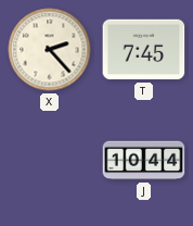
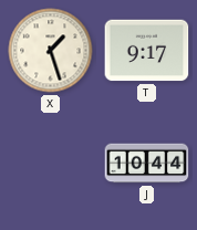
X: 2:23 -> 1:27
T: 7:45 -> 9:17
